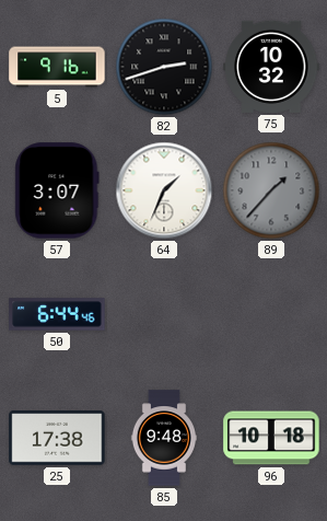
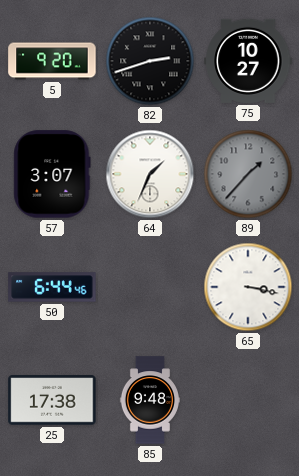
5: 9:16 -> 9:20
75: 10:32 -> 10:27
65: none -> 3:17
96: 10:18 -> none
